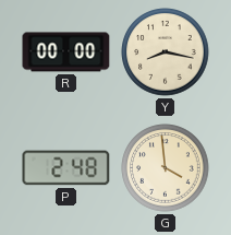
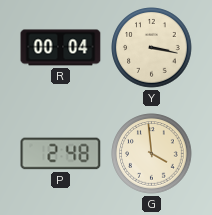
R: 00:00 -> 00:04
Y: 8:17 -> 3:17
